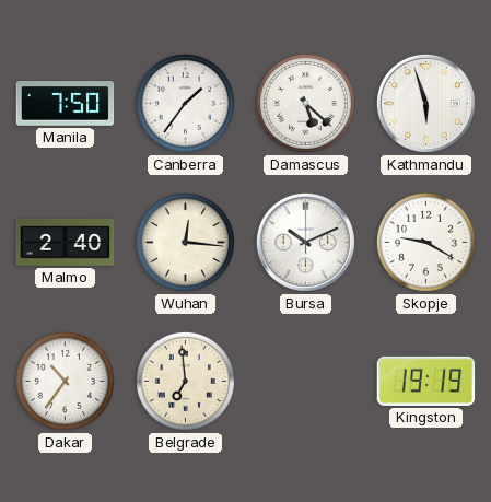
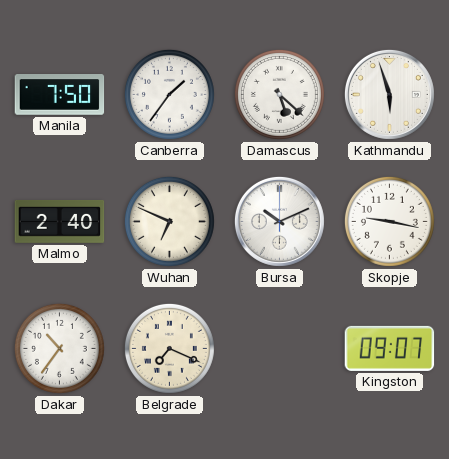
Wuhan: 12:16 -> 6:49
Skopje: 9:20 -> 9:17
Belgrade: 6:59 -> 7:19
Kingston: 19:19 -> 09:07
